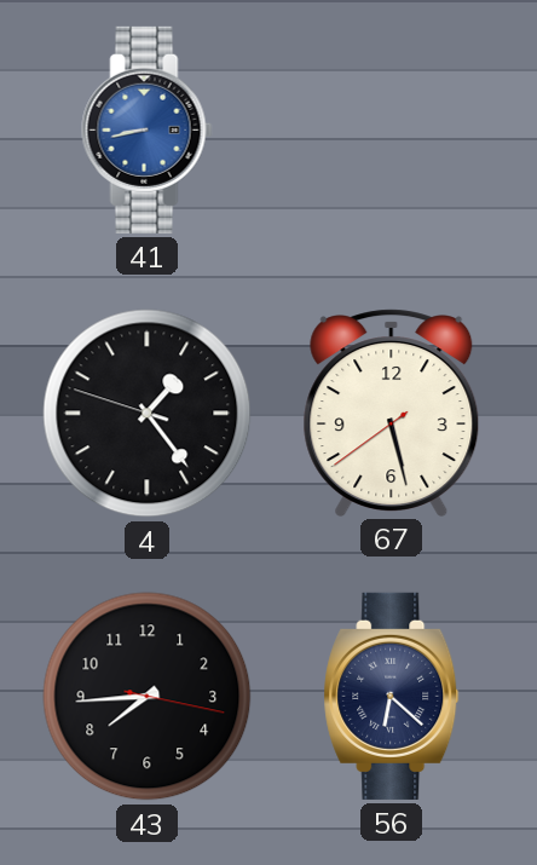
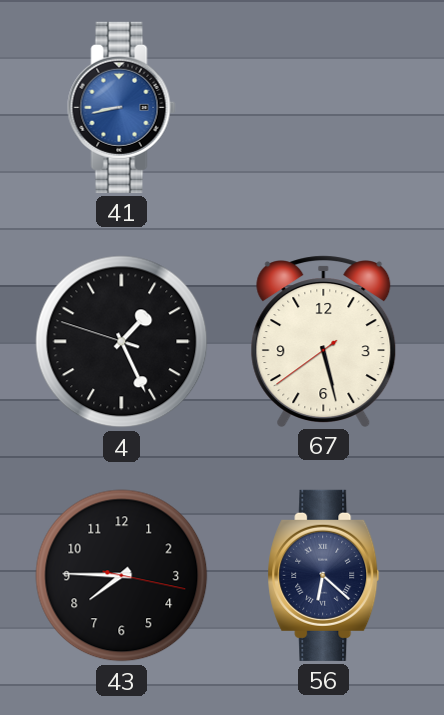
4: 1:23 -> 1:25
43: 7:44 -> 7:45
